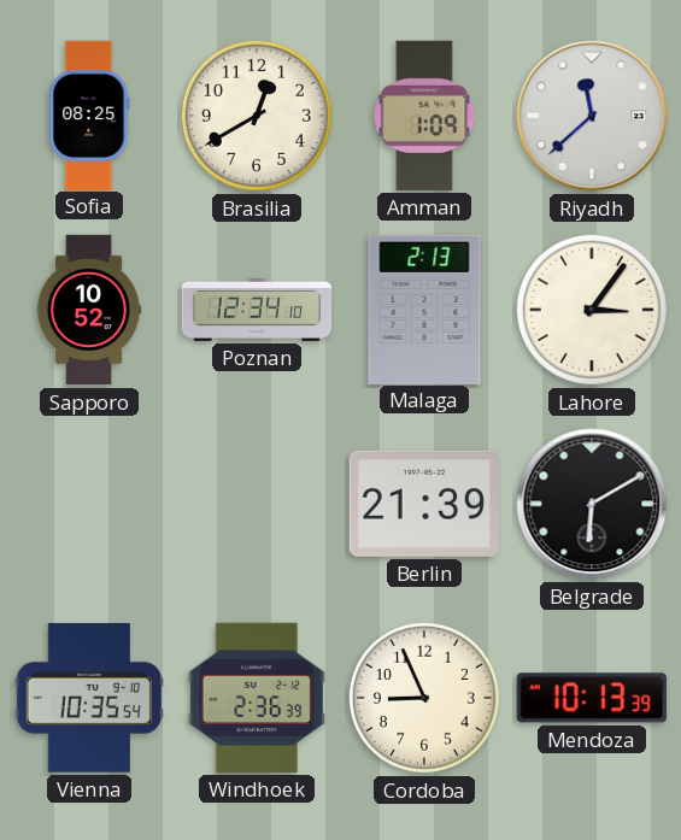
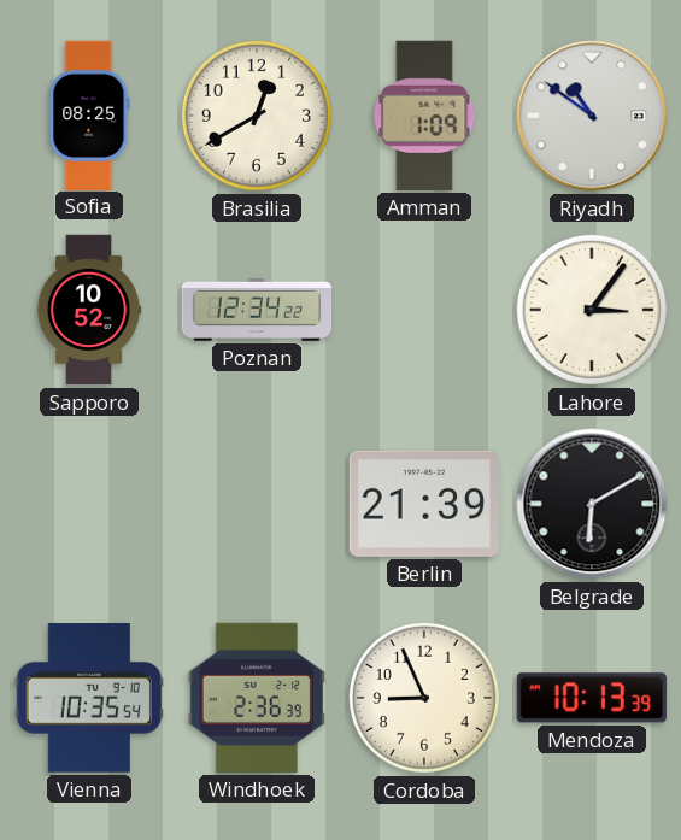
Riyadh: 11:38 -> 10:51
Poznan: 12:34:10 -> 12:34:22
Malaga: 2:13 -> none
